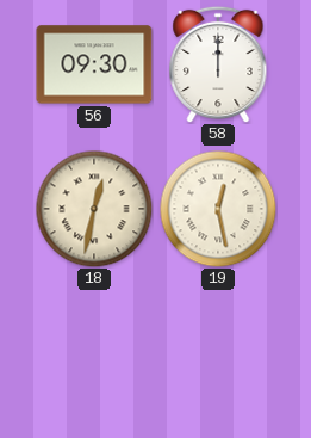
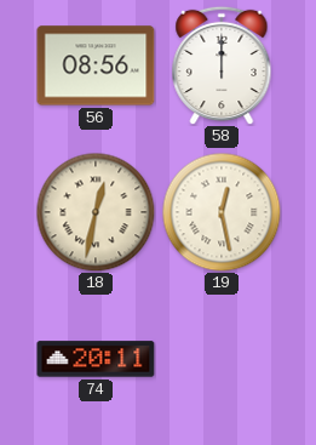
56: 09:30 -> 08:56
74: none -> 20:11
